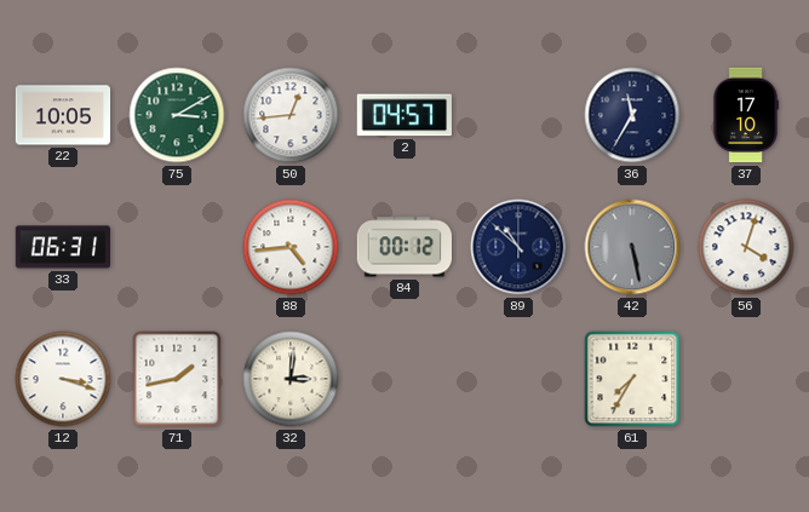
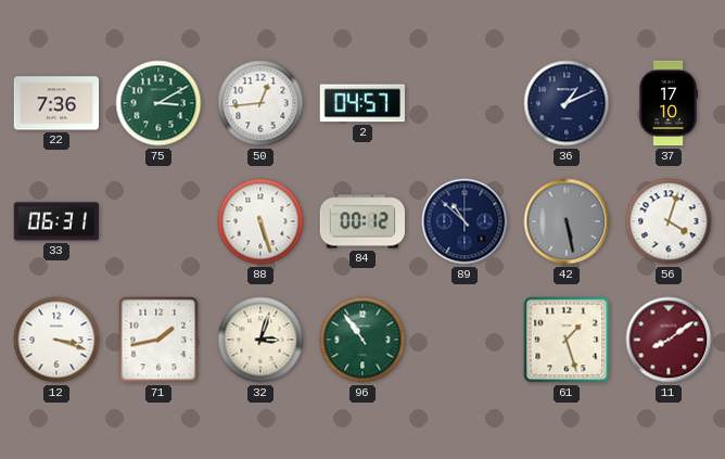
22: 10:05 -> 7:36
36: 11:35 -> 1:11
88: 4:44 -> 5:27
32: 3:01 -> 3:03
96: none -> 10:54
61: 7:35 -> 1:27
11: none -> 8:09
